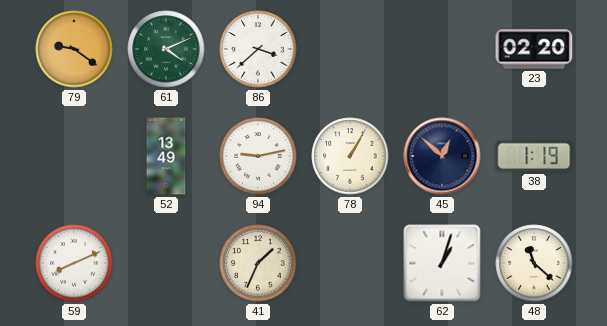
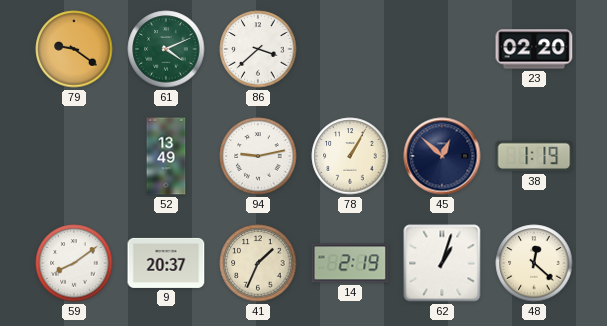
59: 8:11 -> 8:09
9: none -> 20:37
14: none -> 2:19
48: 11:22 -> 12:22
